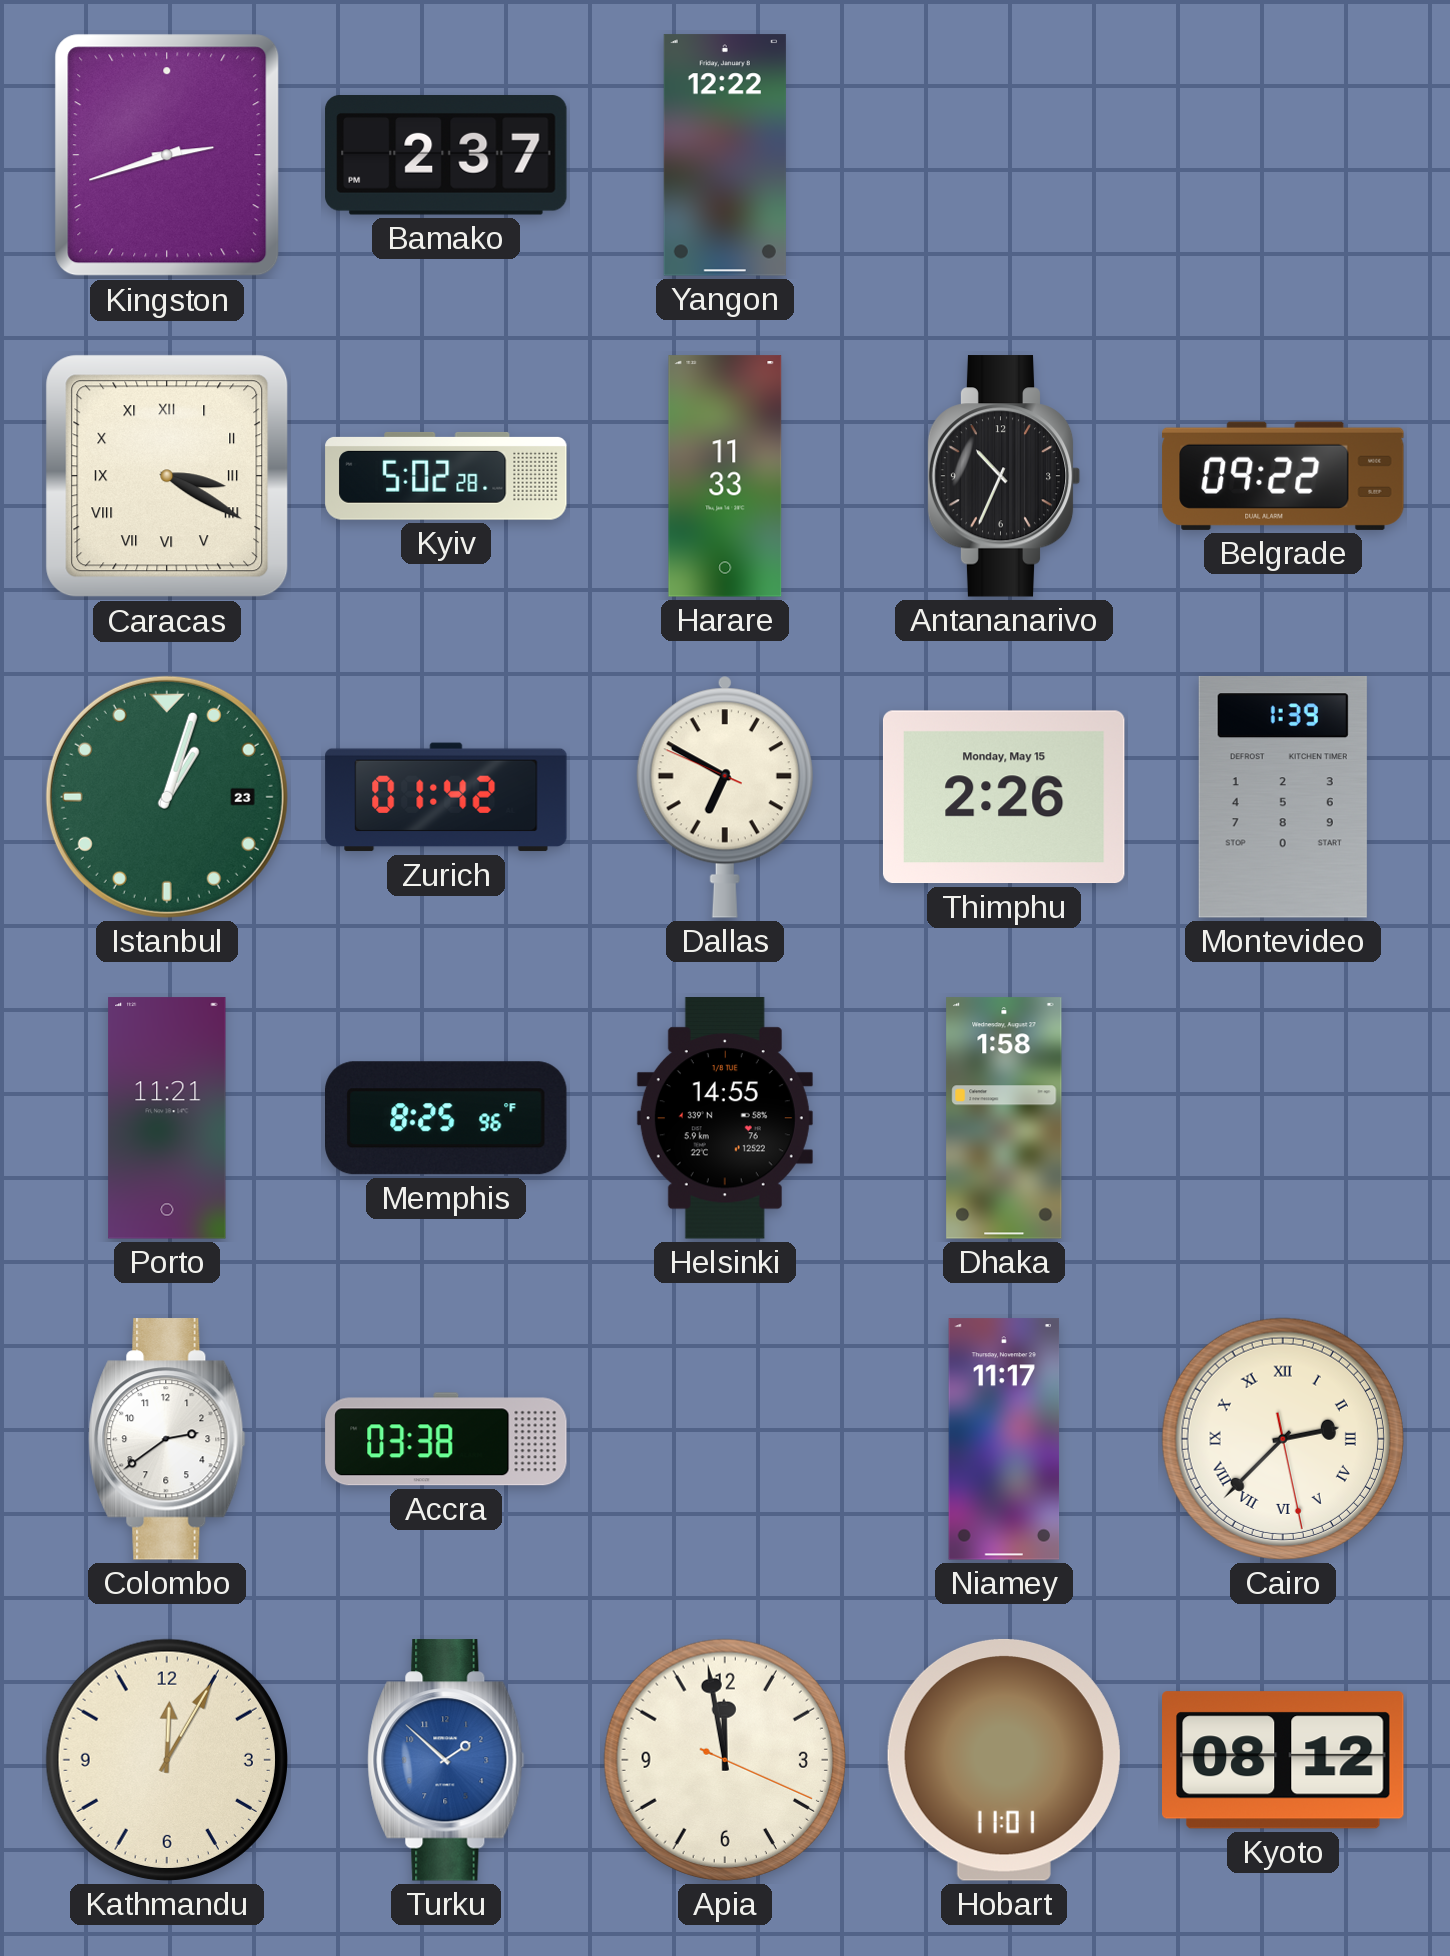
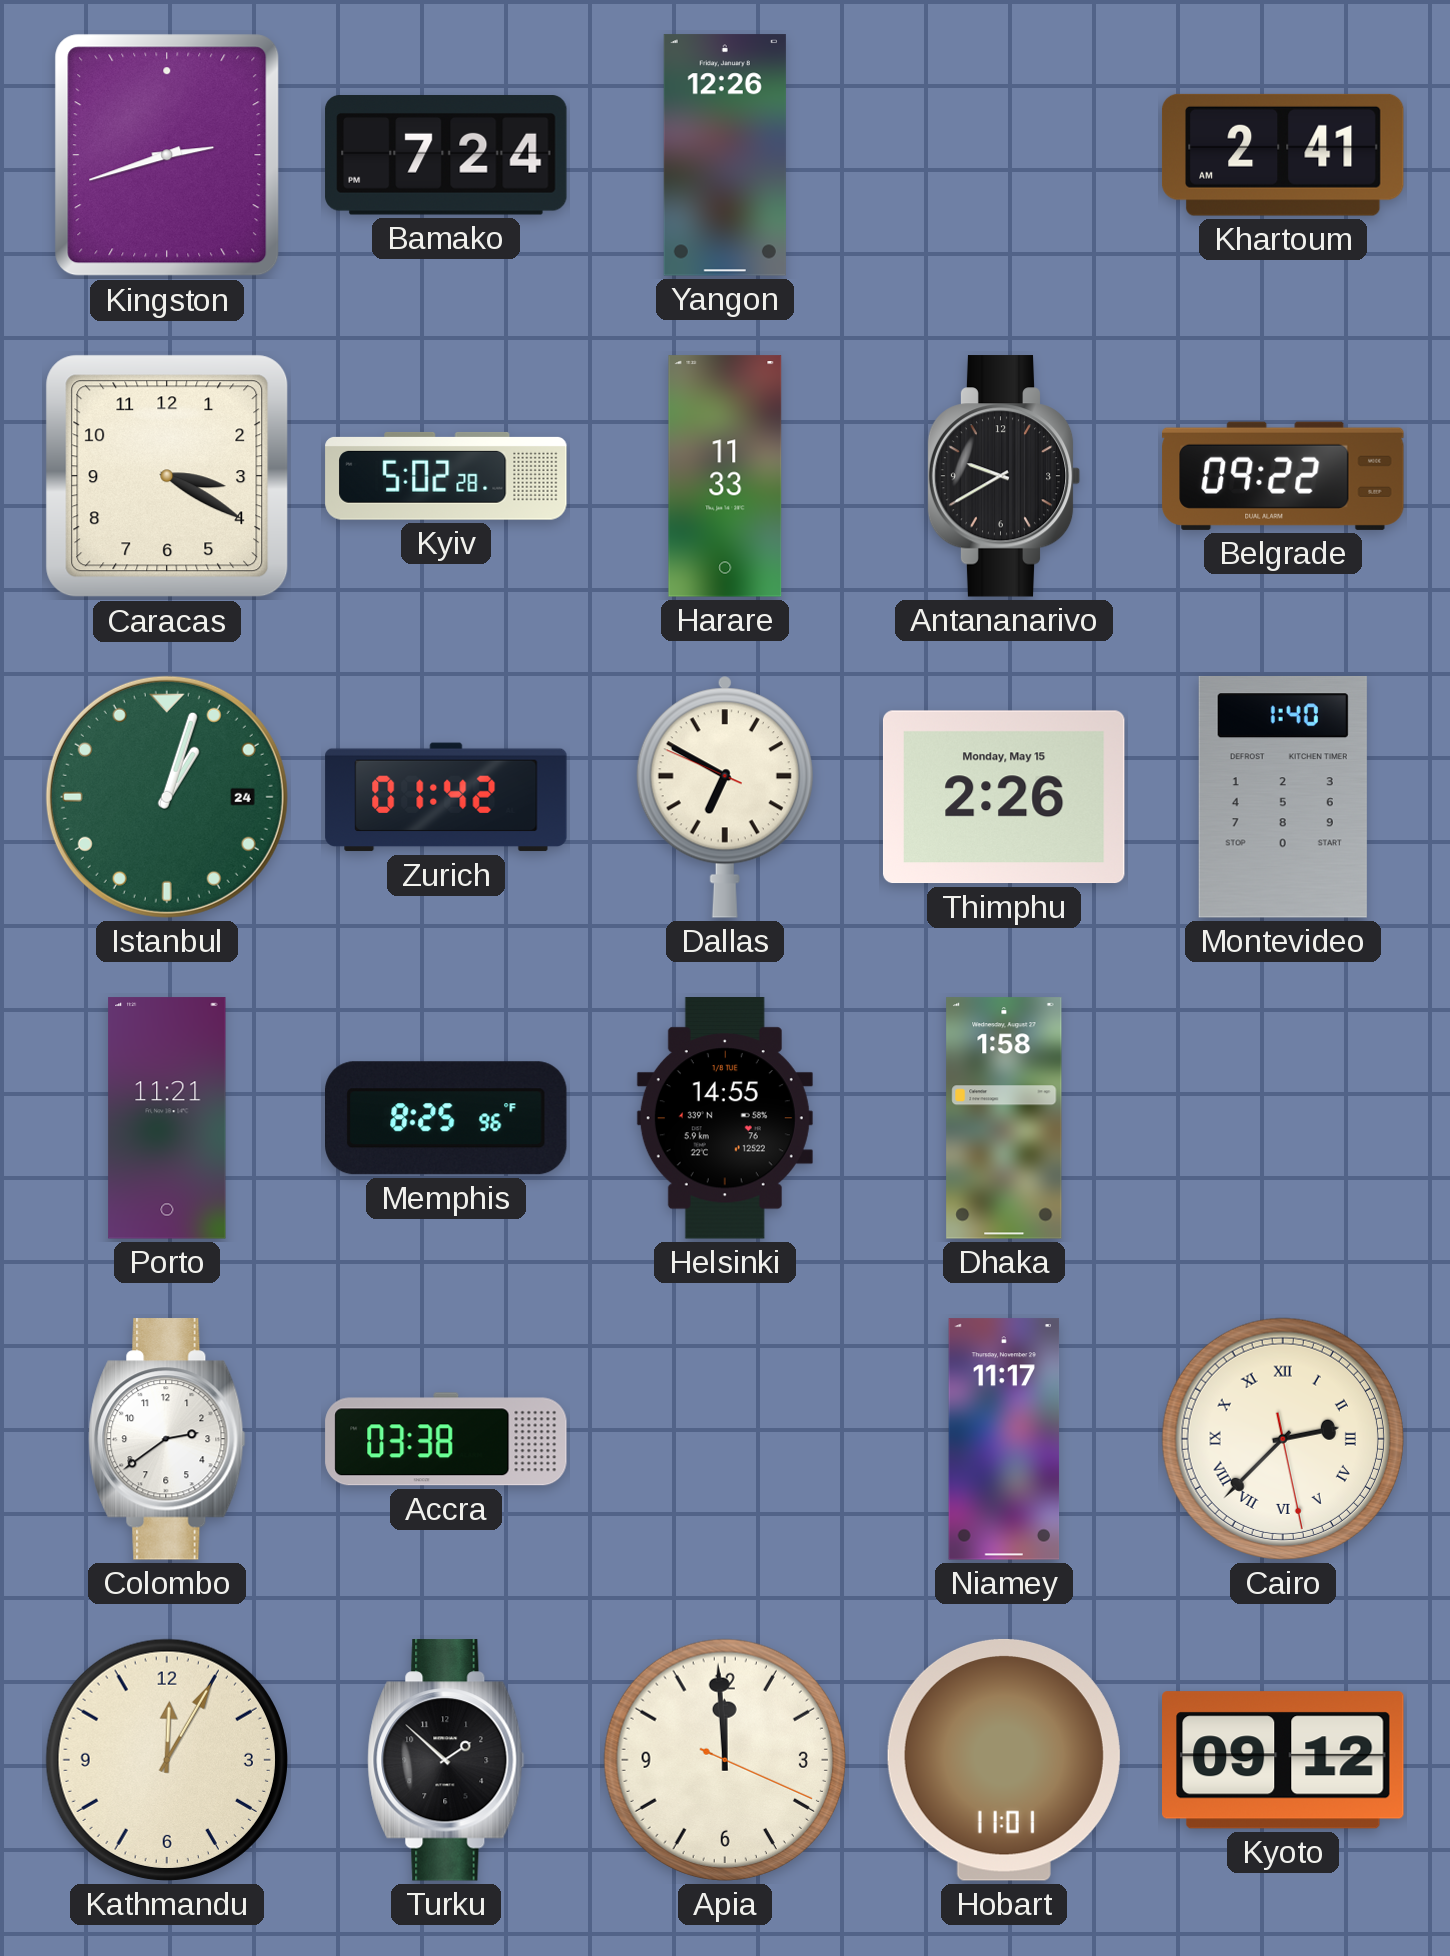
Bamako: 2:37 -> 7:24
Yangon: 12:22 -> 12:26
Khartoum: none -> 2:41
Caracas numerals: Roman -> Arabic
Antananarivo: 10:34 -> 9:40
Istanbul date: 23 -> 24
Montevideo: 1:39 -> 1:40
Turku dial: blue -> black
Apia: 11:58 -> 11:59
Kyoto: 08:12 -> 09:12
